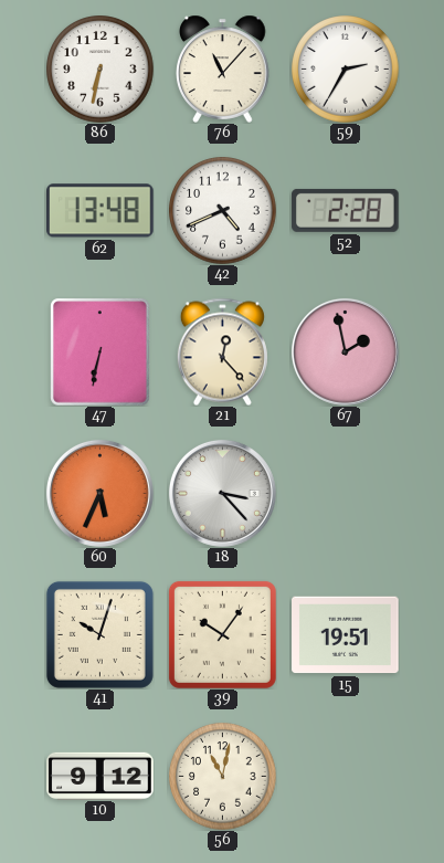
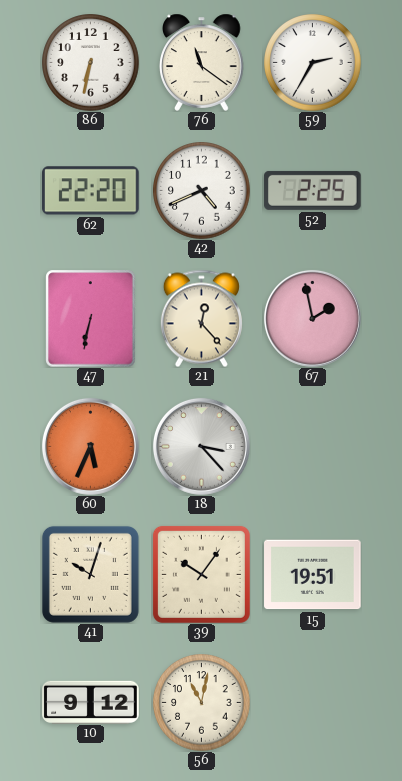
76: 11:07 -> 11:21
62: 13:48 -> 22:20
52: 2:28 -> 2:25
